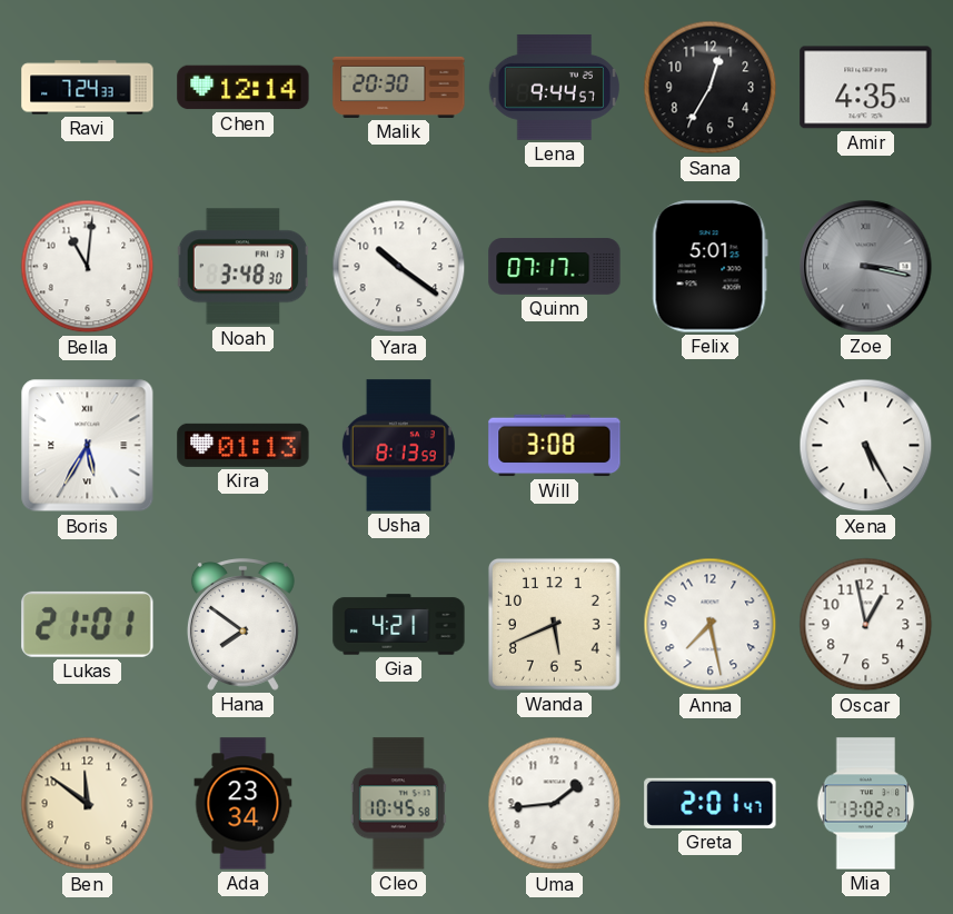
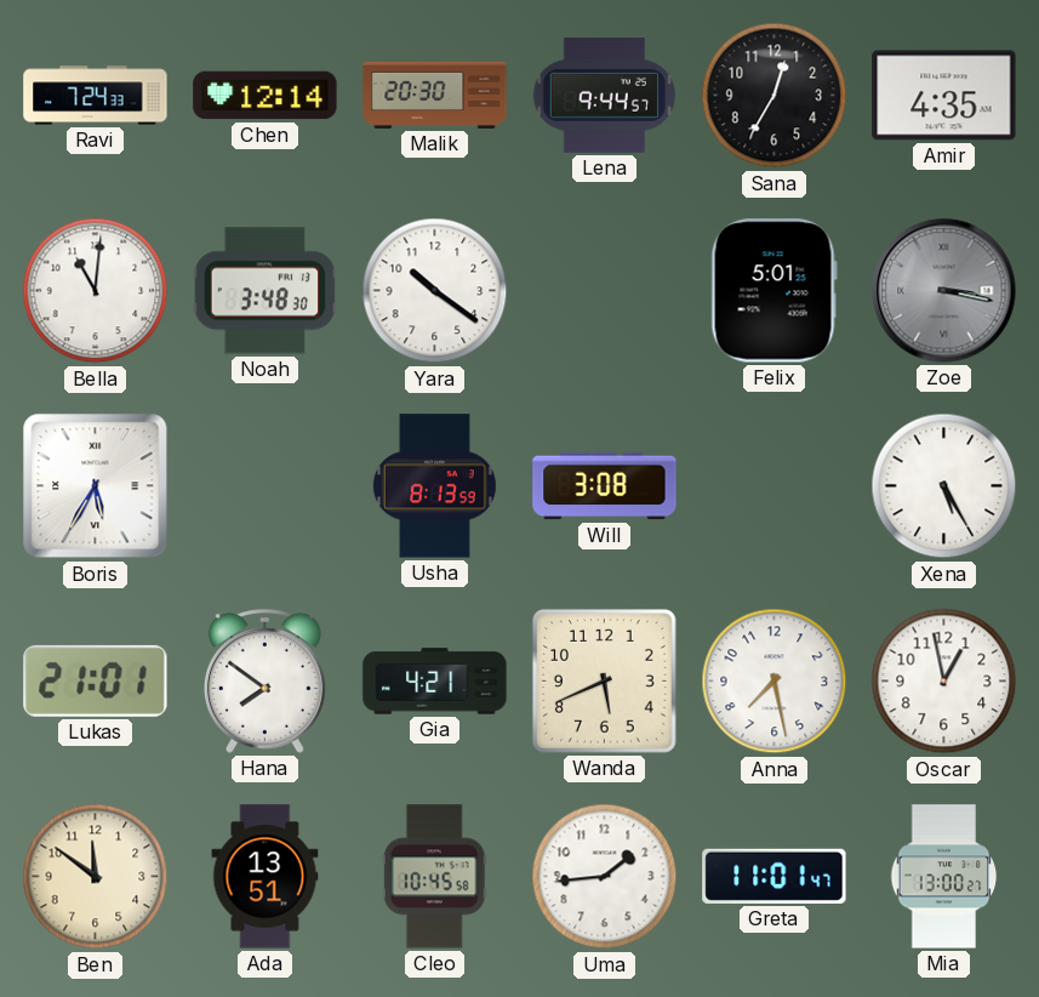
Quinn: 07:17 -> none
Kira: 01:13 -> none
Ada: 23:34 -> 13:51
Greta: 2:01 -> 11:01
Mia: 13:02 -> 13:00
